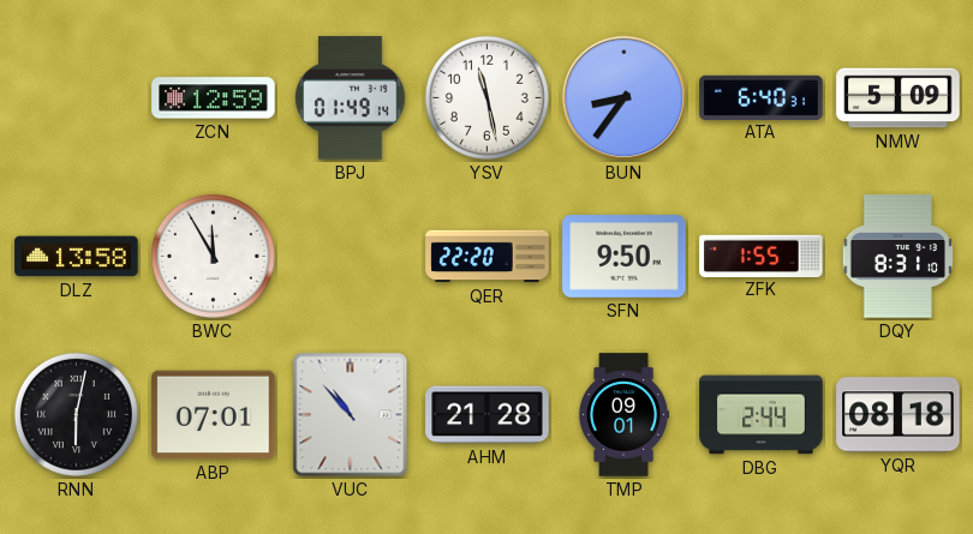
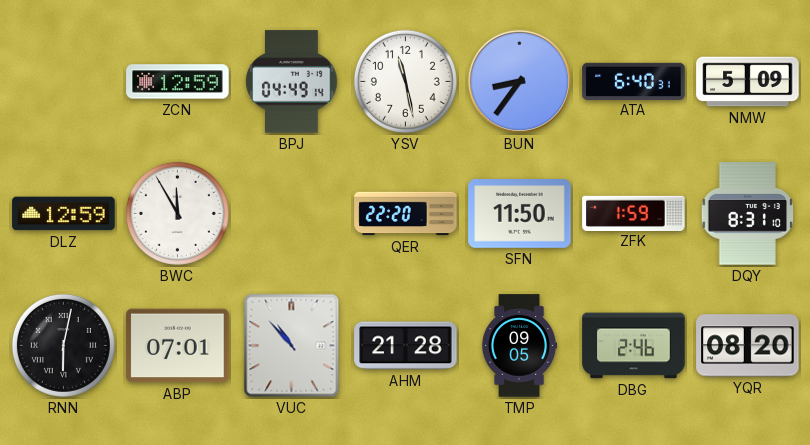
BPJ: 01:49 -> 04:49
DLZ: 13:58 -> 12:59
SFN: 9:50 -> 11:50
ZFK: 1:55 -> 1:59
TMP: 09:01 -> 09:05
DBG: 2:44 -> 2:46
YQR: 08:18 -> 08:20
